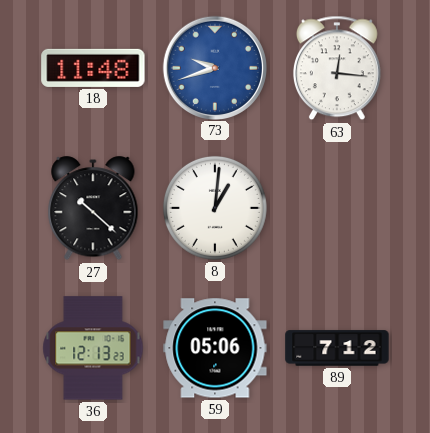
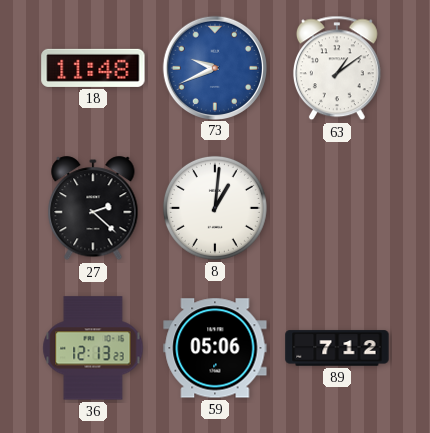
73: 9:42 -> 9:41
63: 12:16 -> 1:09
27: 10:22 -> 2:22
